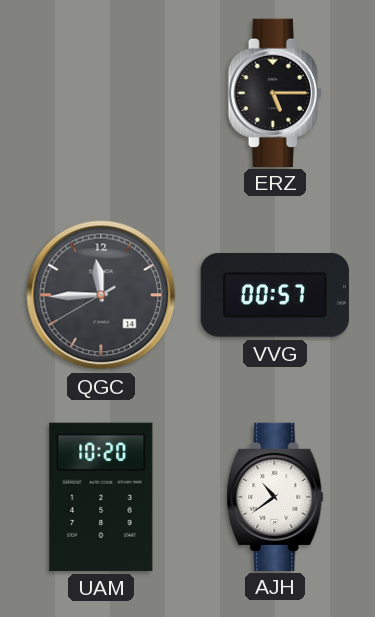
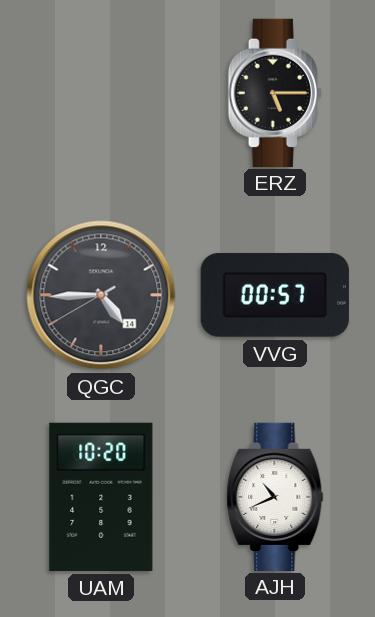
QGC: 11:44 -> 4:44
AJH: 10:39 -> 10:41
